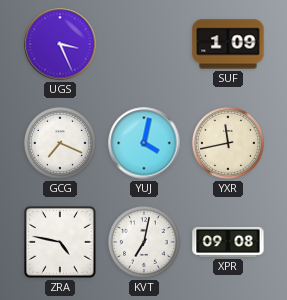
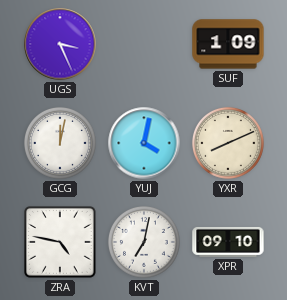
GCG: 7:19 -> 12:02
YXR: 11:43 -> 8:11
XPR: 09:08 -> 09:10
